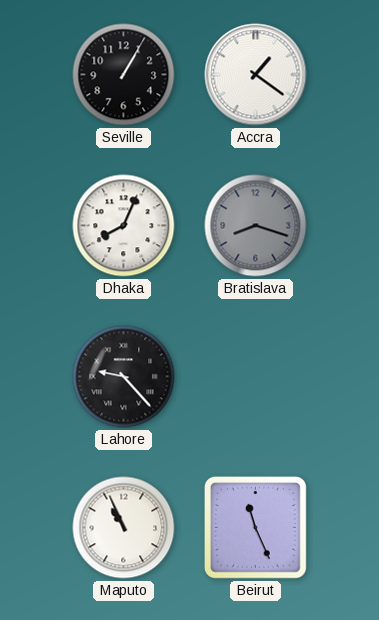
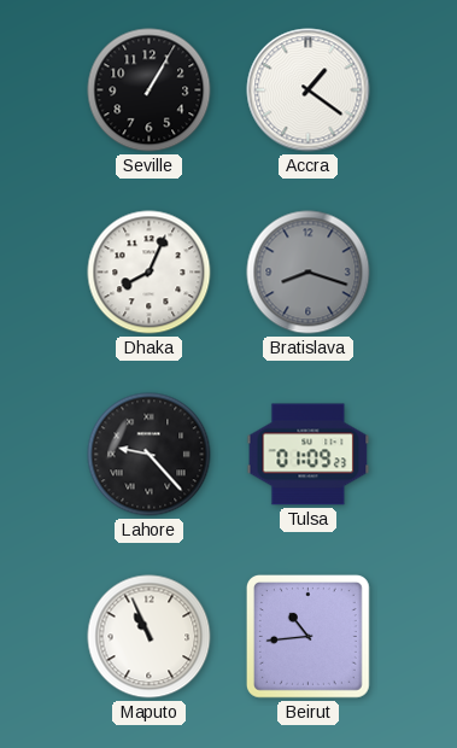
Tulsa: none -> 01:09
Beirut: 11:26 -> 10:44
